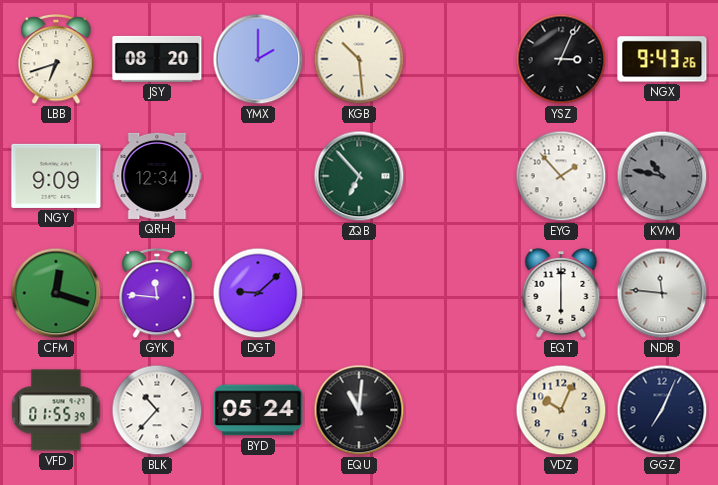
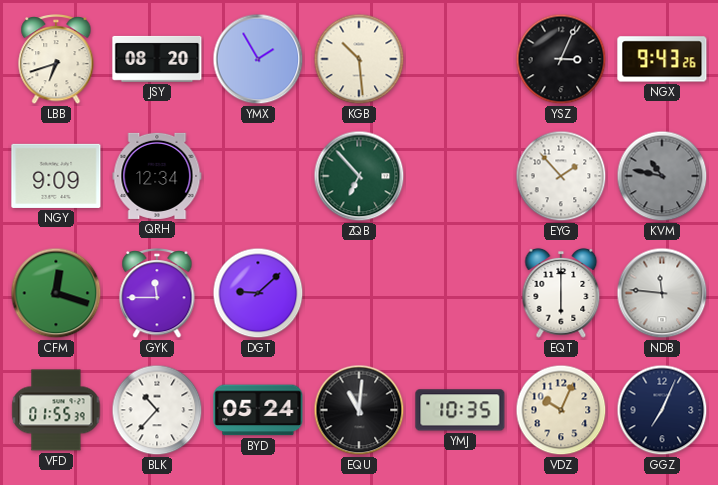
YMX: 2:00 -> 1:55
GYK: 11:46 -> 11:45
YMJ: none -> 10:35
